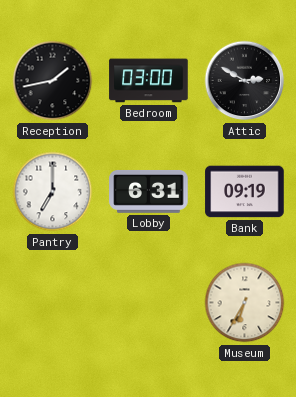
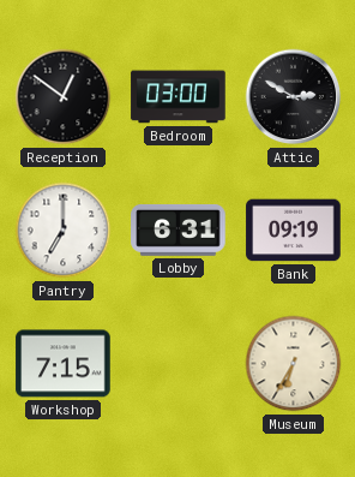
Reception: 1:43 -> 12:51
Workshop: none -> 7:15
